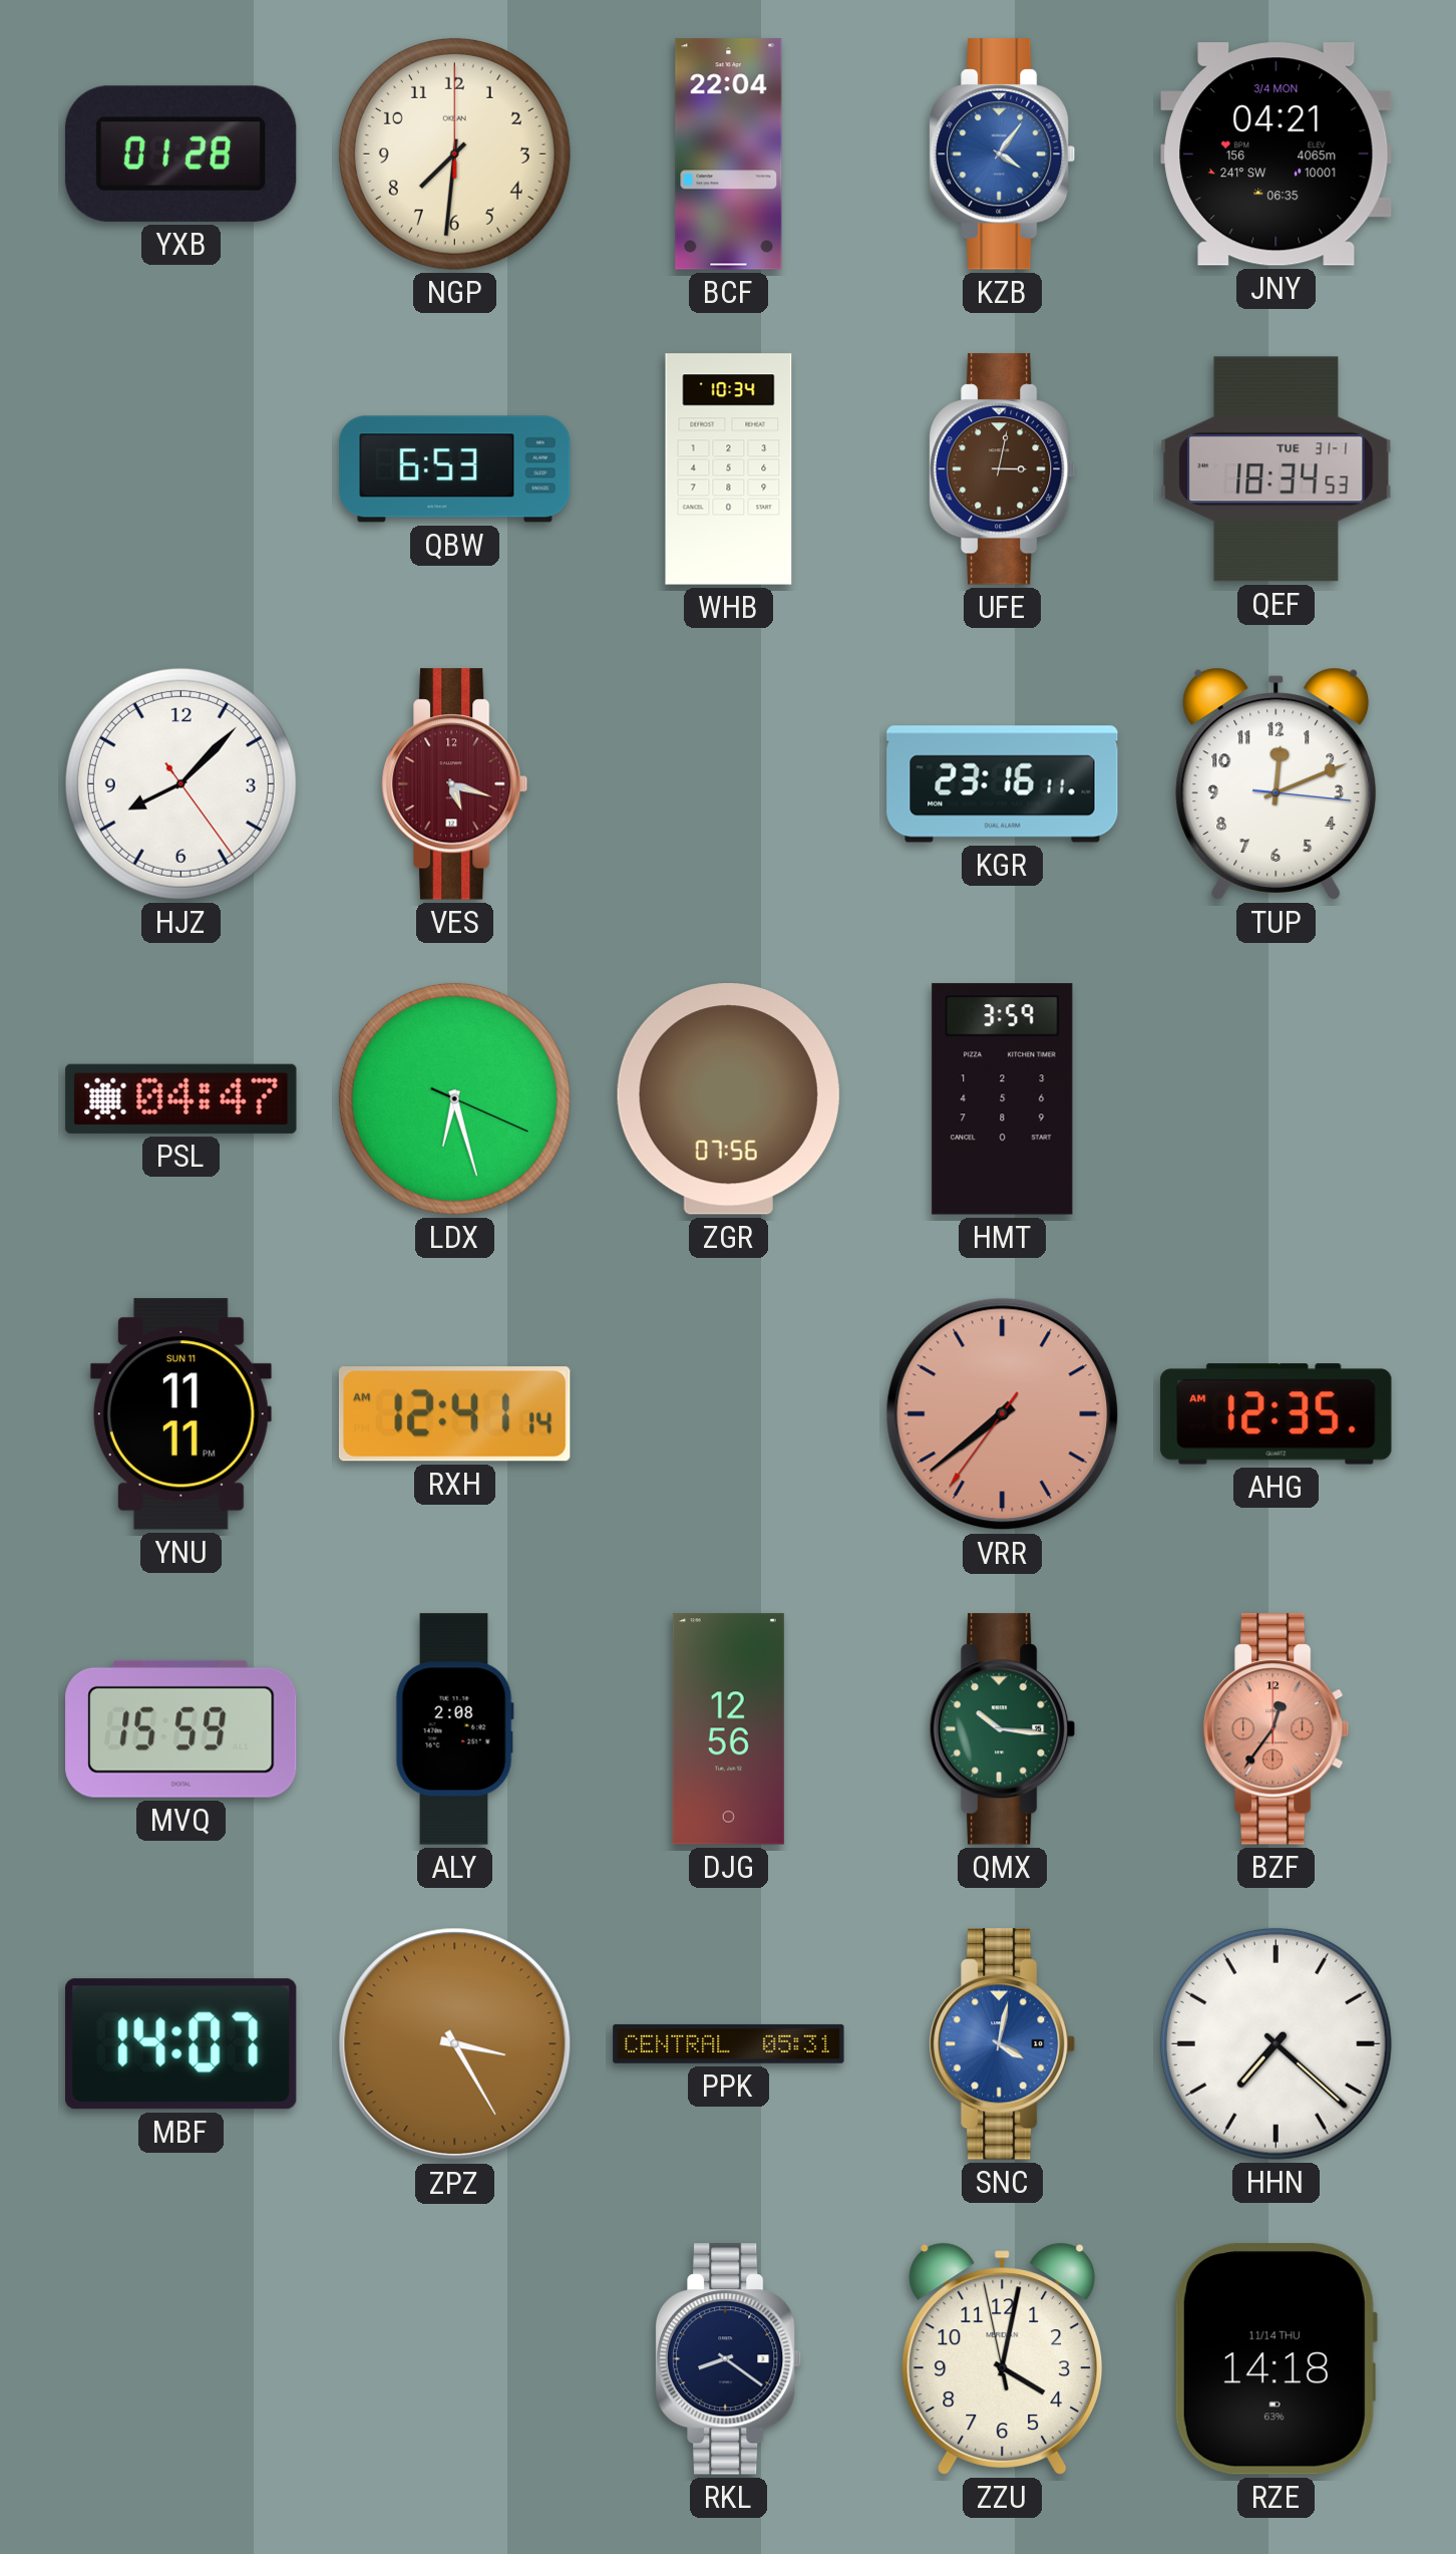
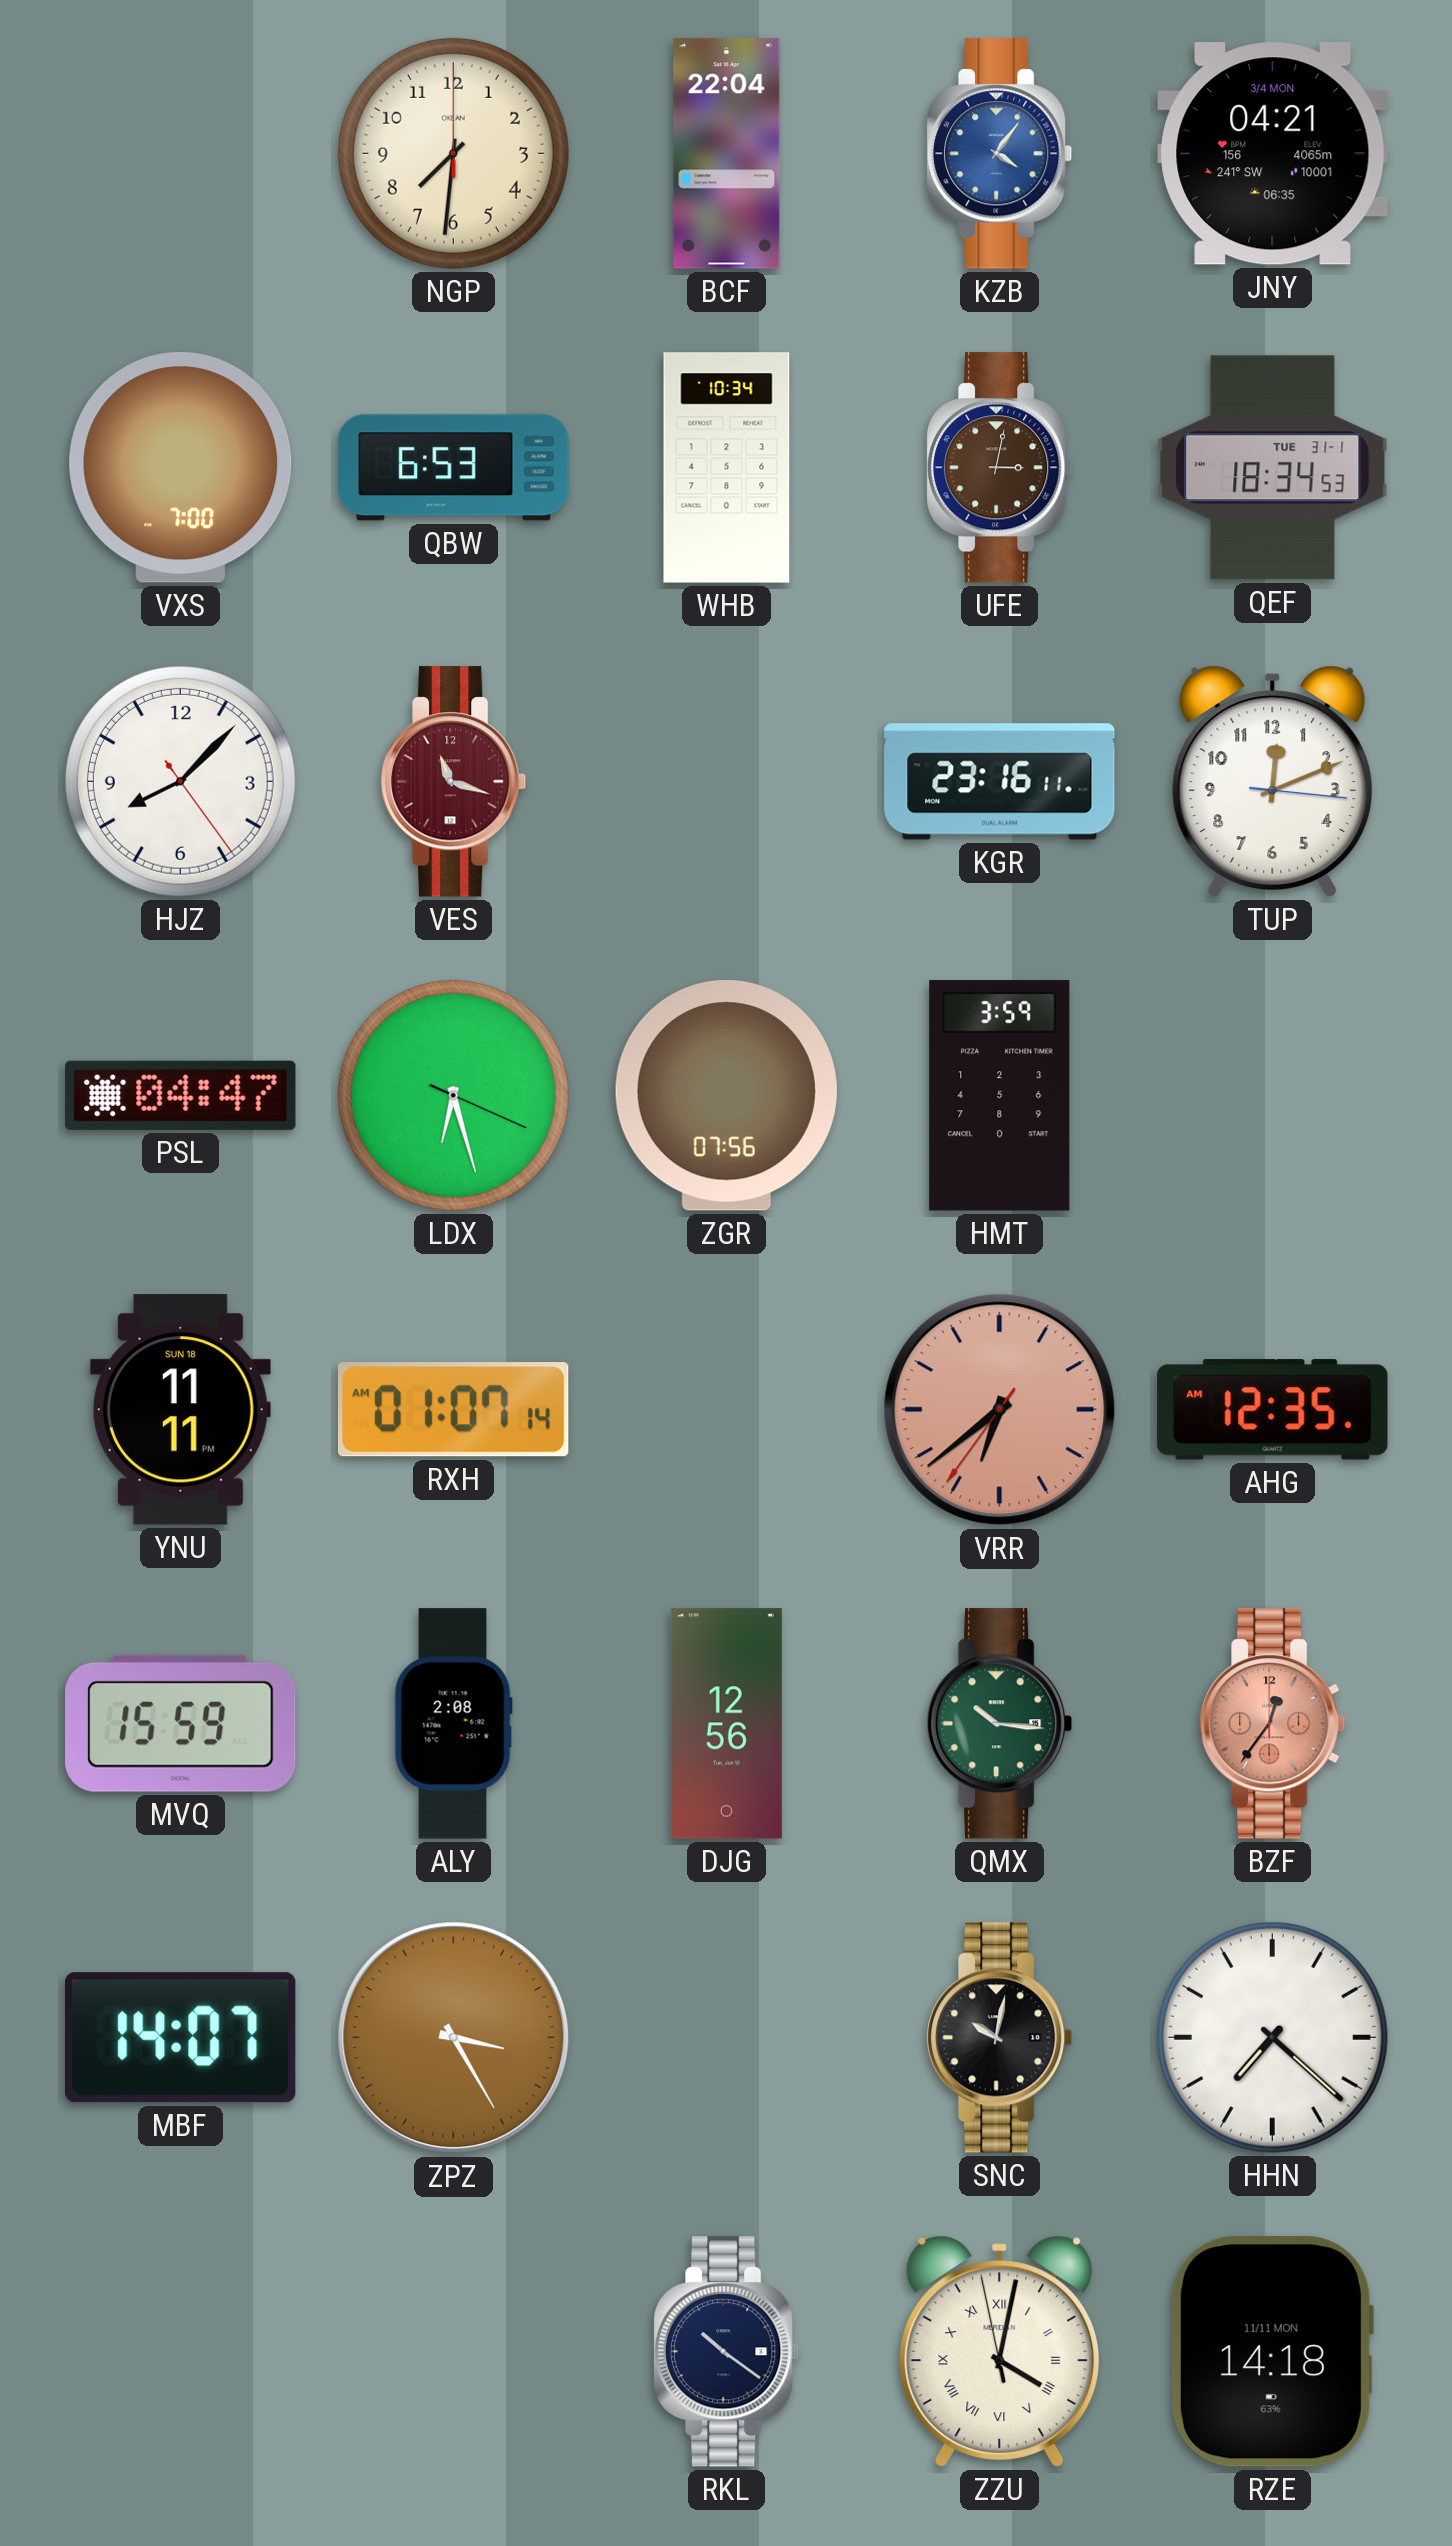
YXB: 01:28 -> none
VXS: none -> 7:00
VES: 5:18 -> 11:18
YNU date: SUN 11 -> SUN 18
RXH: 12:41 -> 01:07
VRR: 7:38 -> 6:38
PPK: 05:31 -> none
SNC: 4:02 -> 10:02
SNC dial: blue -> black
RKL: 8:21 -> 10:21
ZZU numerals: Arabic -> Roman
RZE date: 11/14 THU -> 11/11 MON
